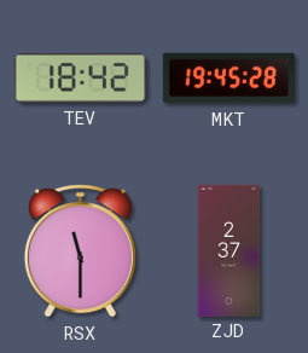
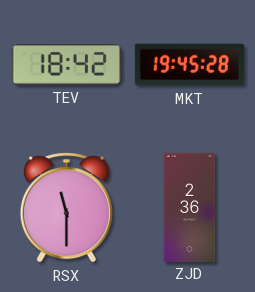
ZJD: 2:37 -> 2:36
